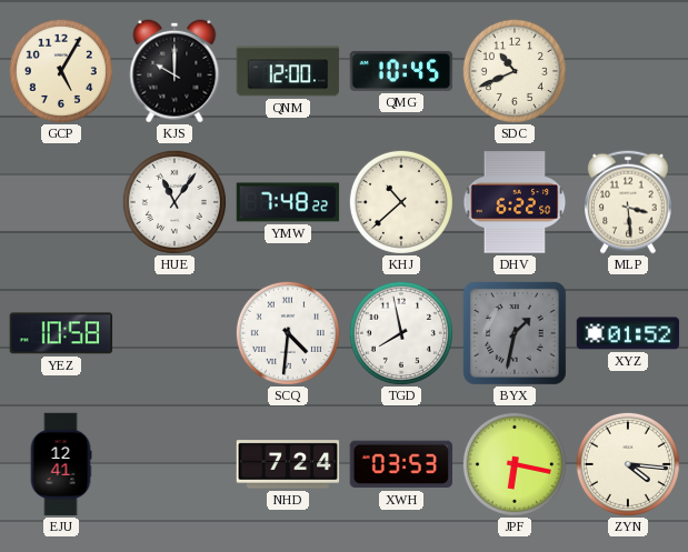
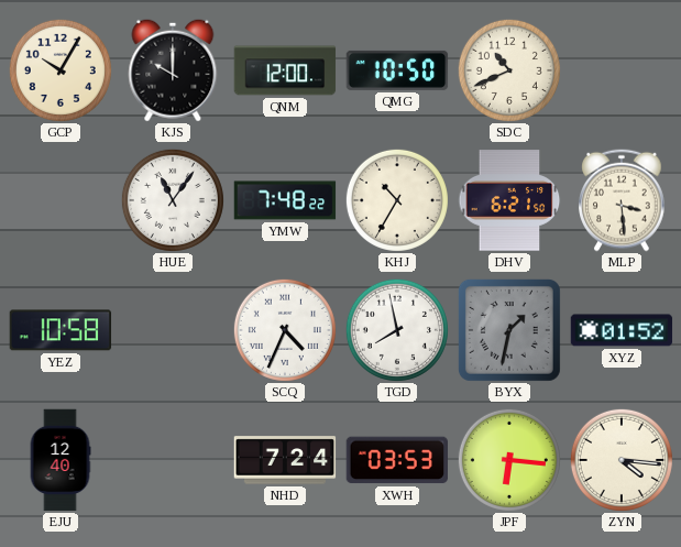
GCP: 5:05 -> 10:05
QMG: 10:45 -> 10:50
KHJ: 10:38 -> 10:35
DHV: 6:22 -> 6:21
SCQ: 4:31 -> 4:34
EJU: 12:41 -> 12:40
JPF: 6:17 -> 6:16
